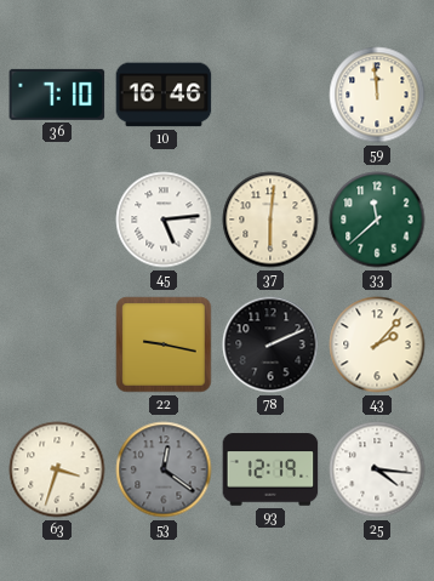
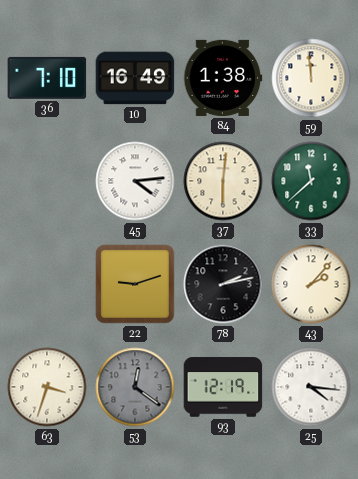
10: 16:46 -> 16:49
84: none -> 1:38
45: 5:14 -> 4:14
22: 9:17 -> 9:12
78: 2:11 -> 2:13
